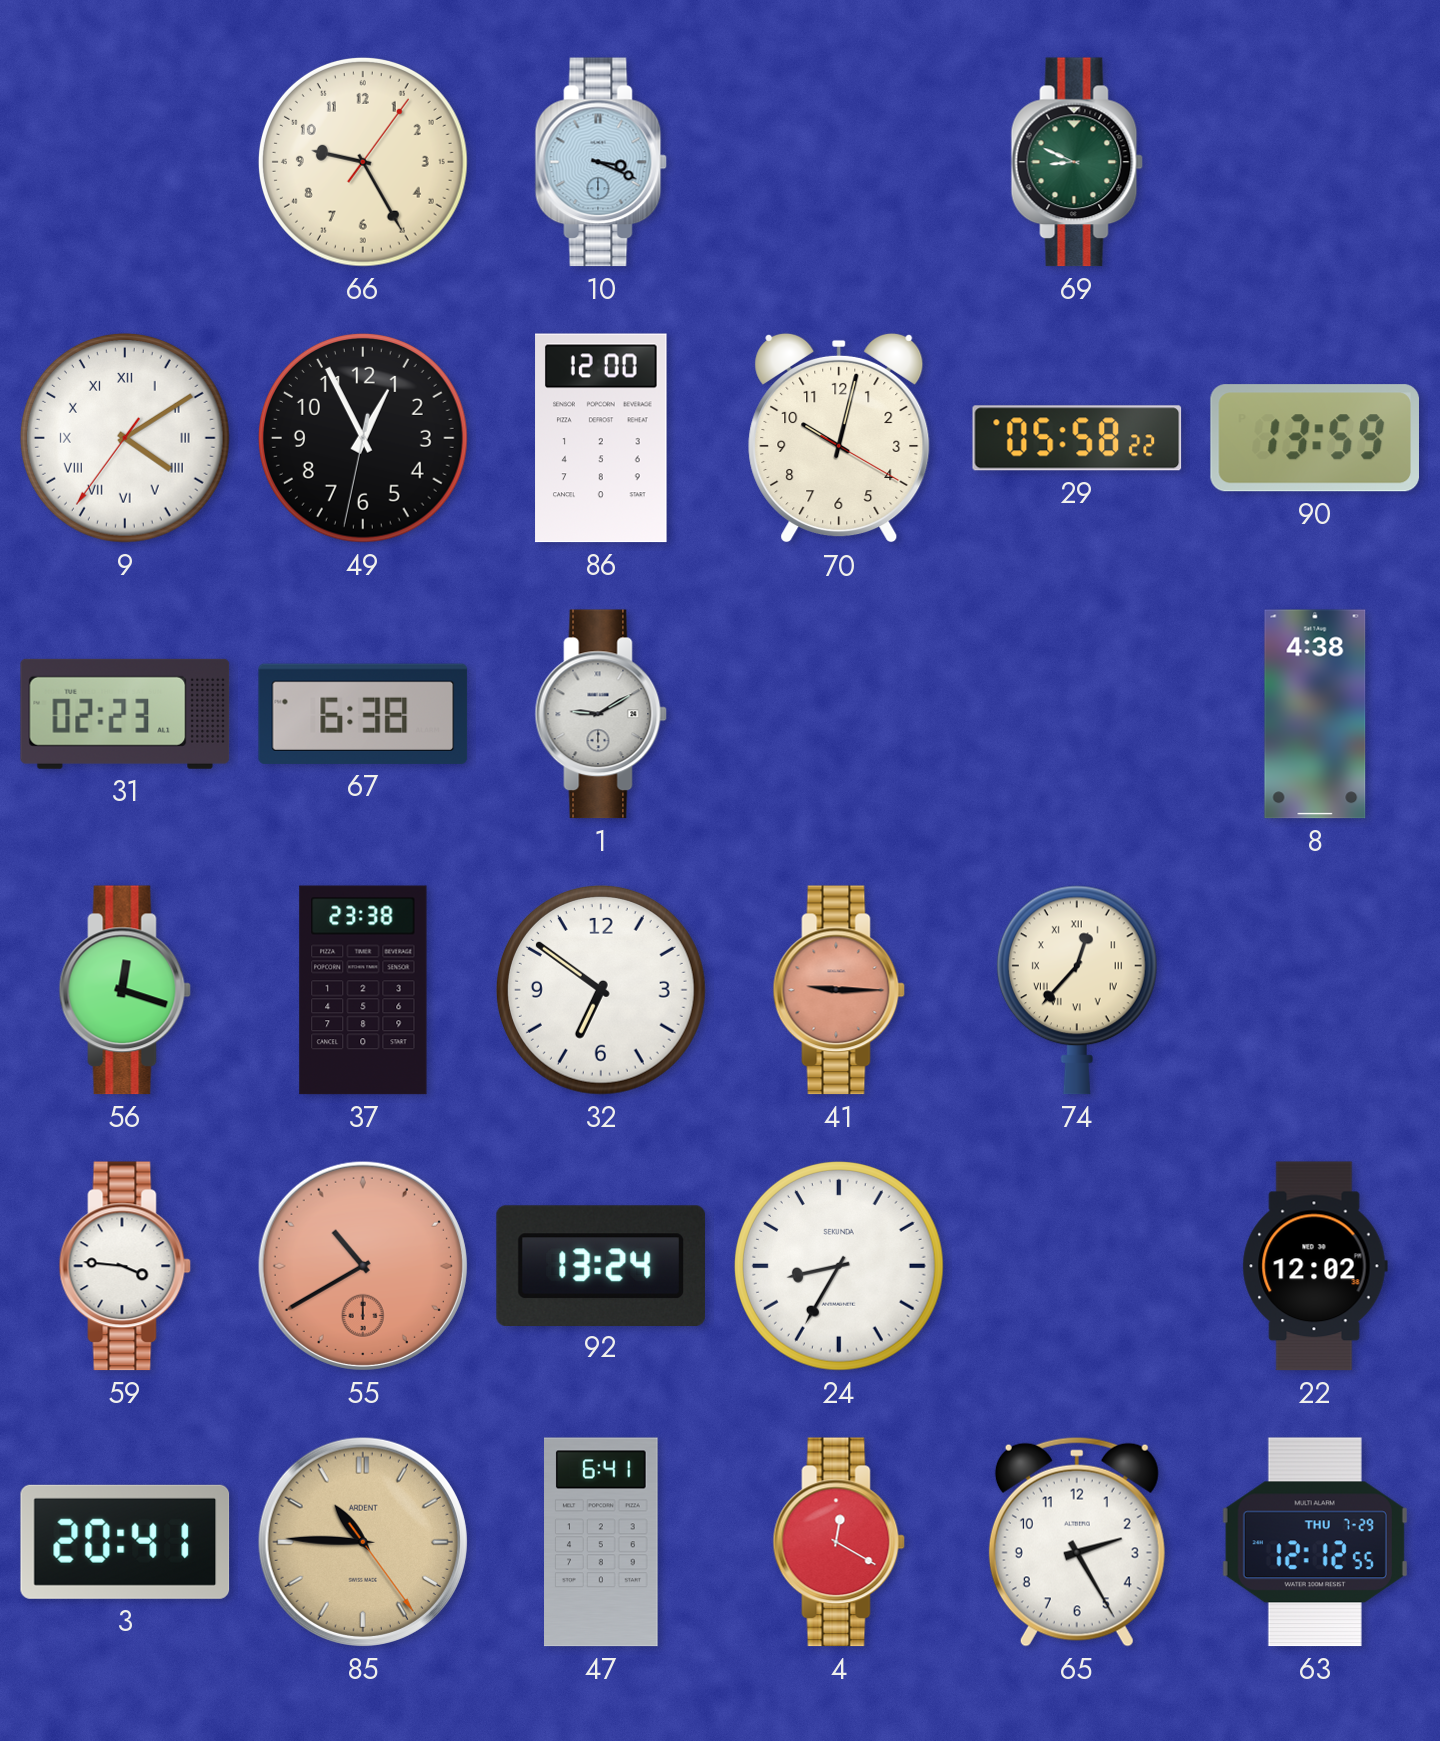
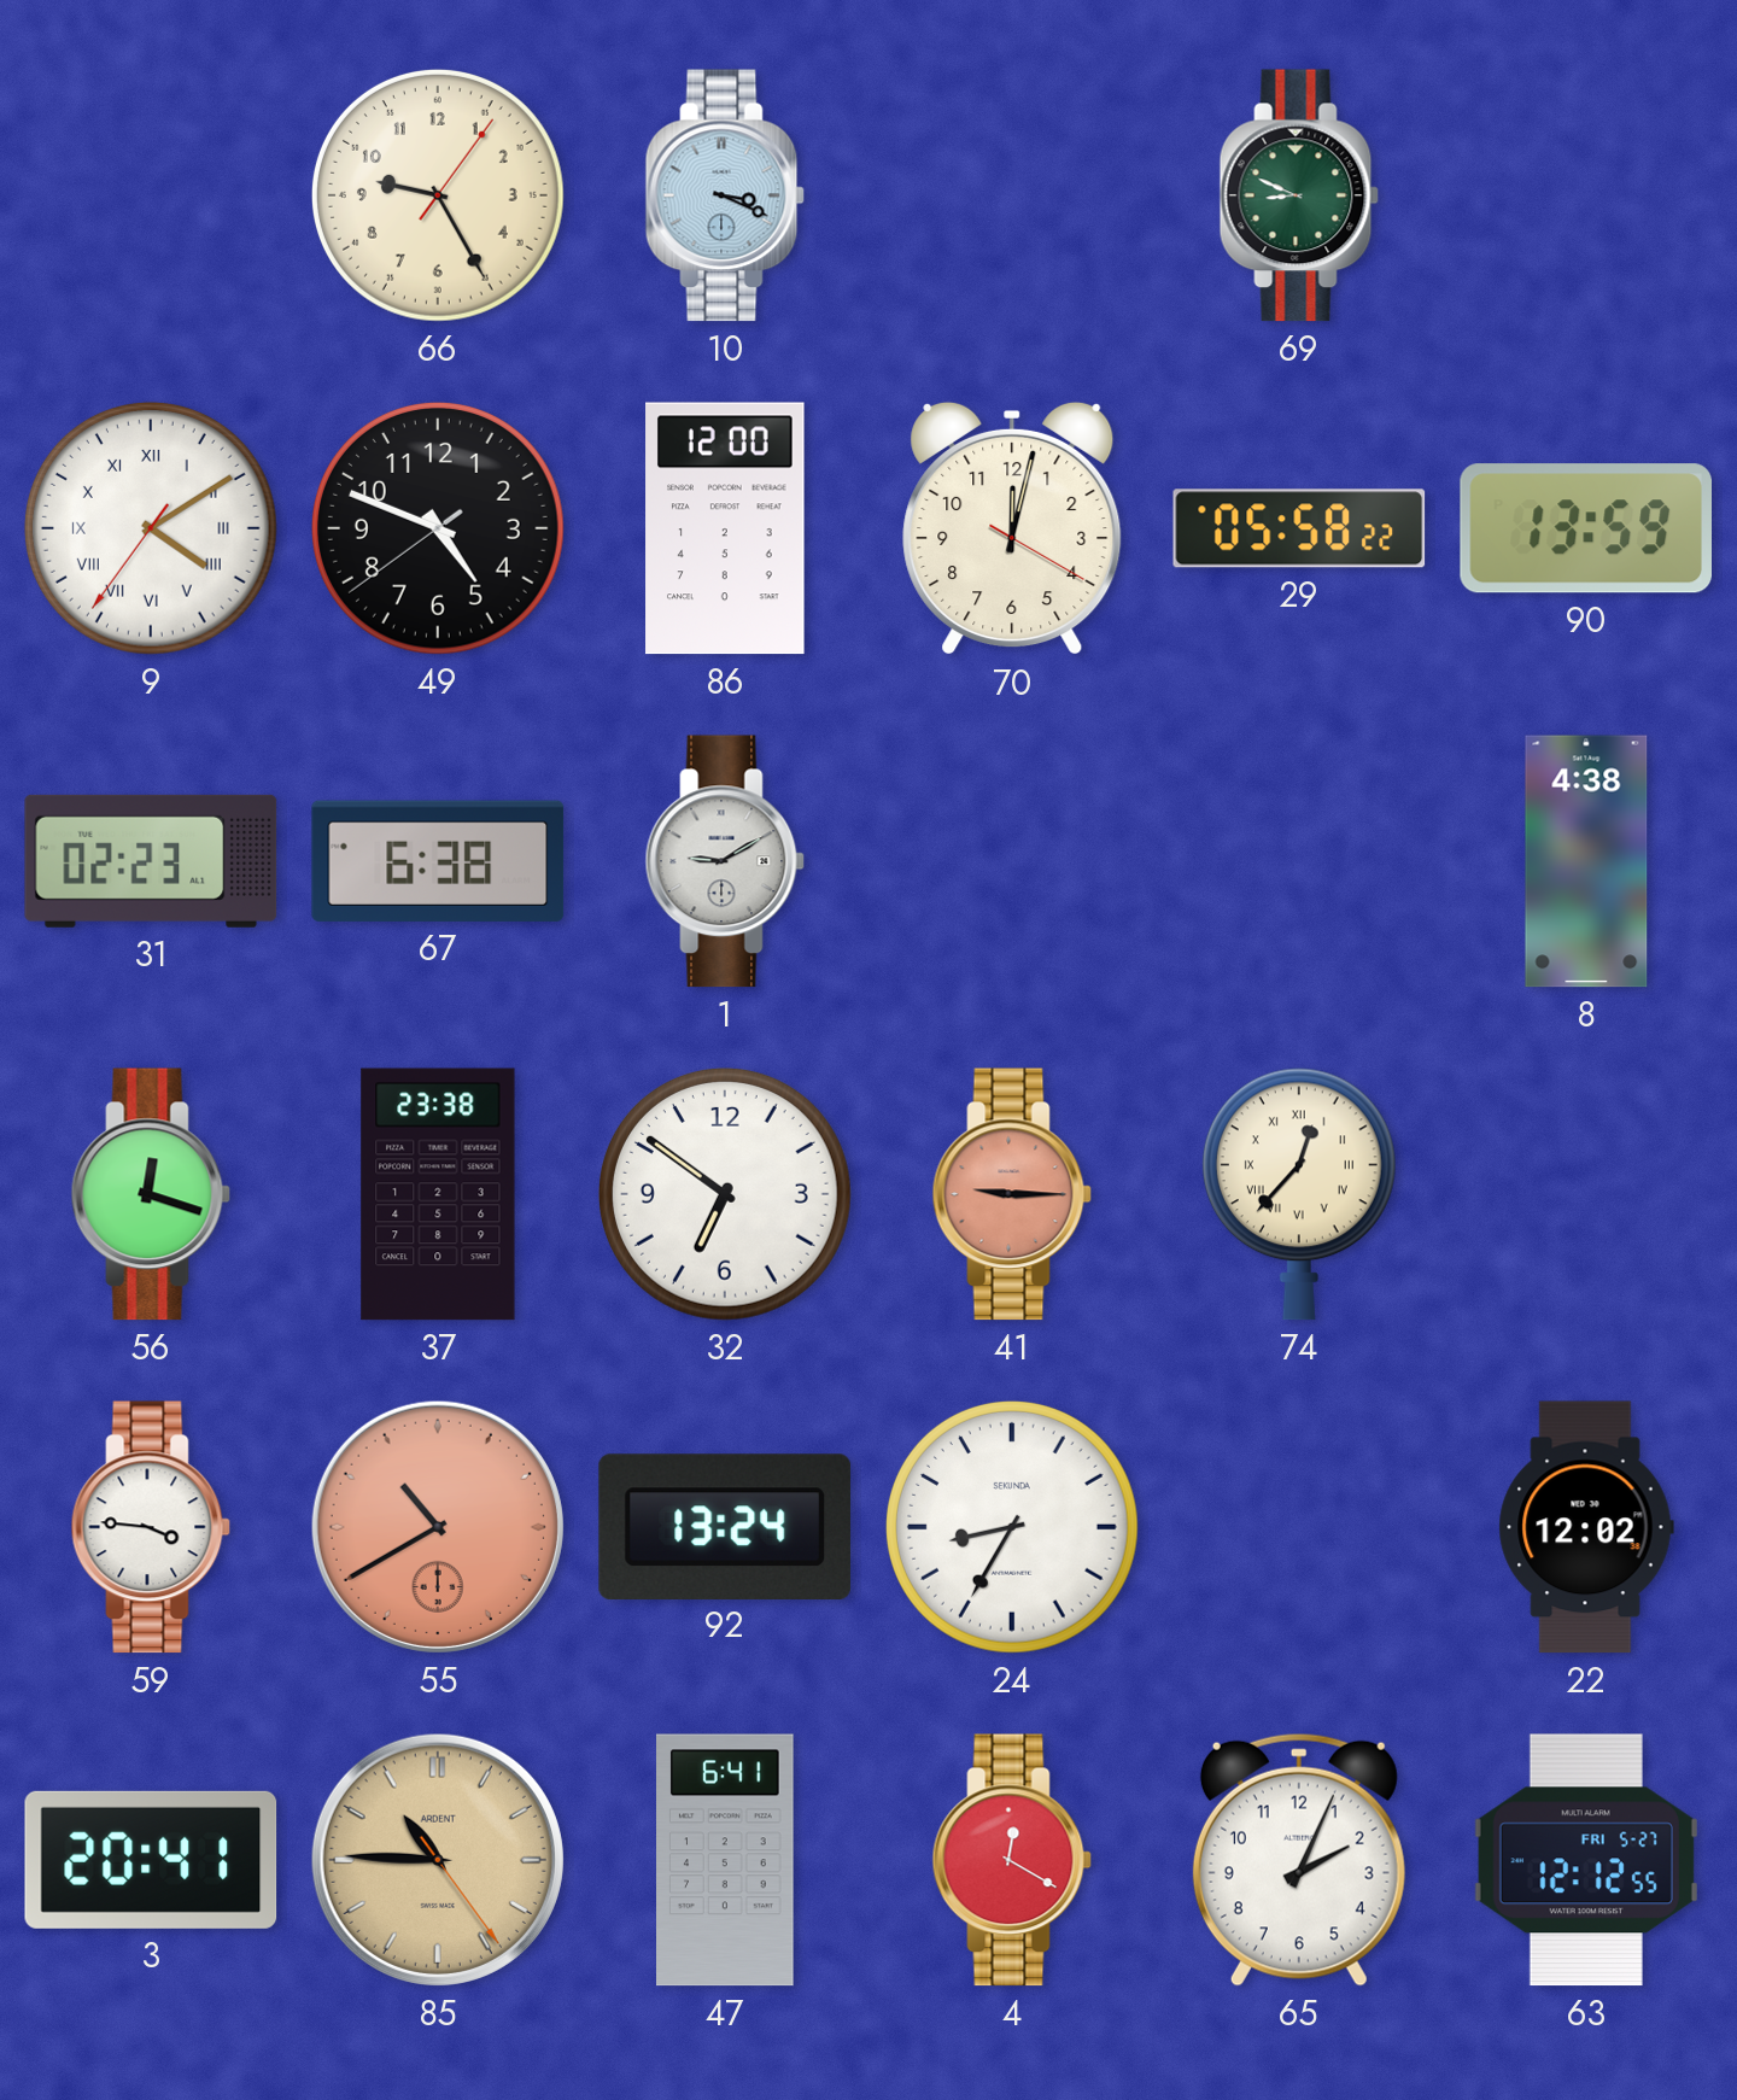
49: 12:55 -> 4:48
70: 10:02 -> 12:02
65: 2:25 -> 2:04
63 date: THU 7-29 -> FRI 5-27
